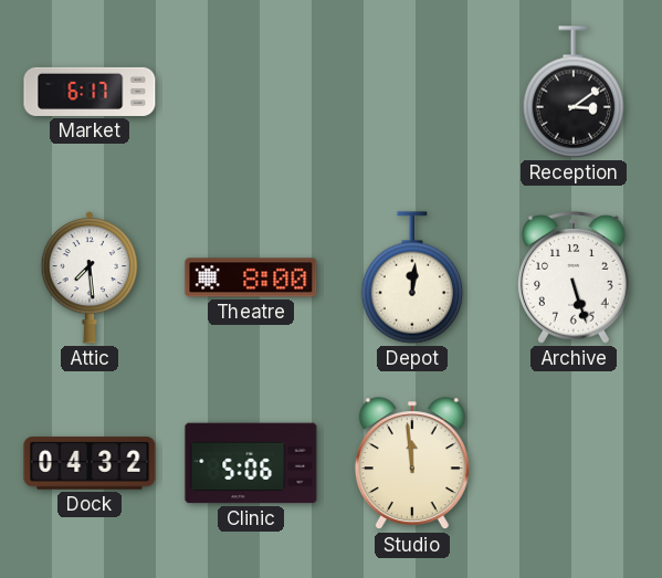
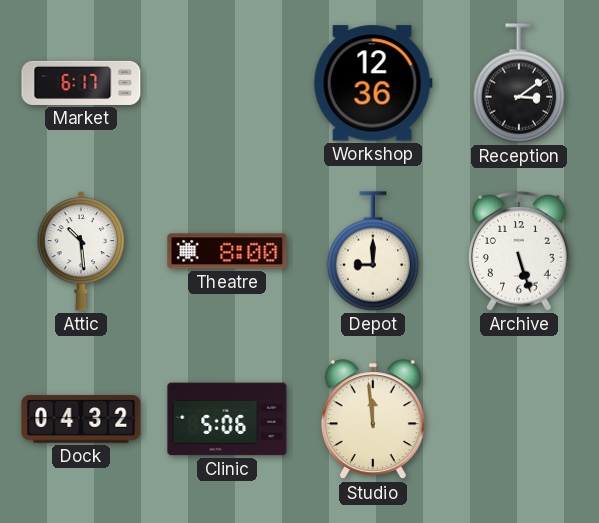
Workshop: none -> 12:36
Attic: 7:29 -> 10:29
Depot: 12:01 -> 9:00
